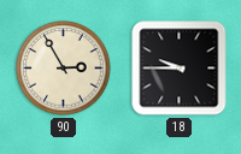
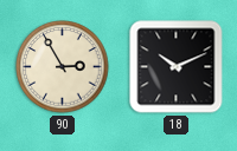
18: 9:45 -> 10:11
